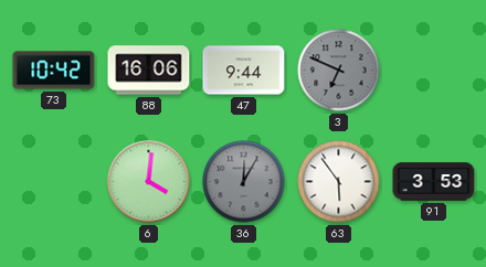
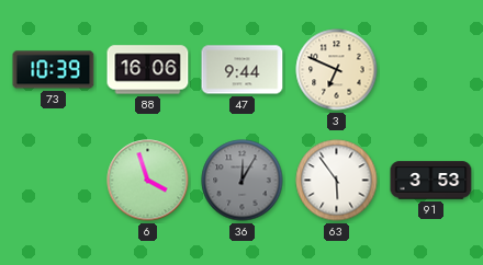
73: 10:42 -> 10:39
3 dial: grey -> cream
6: 4:01 -> 3:57
